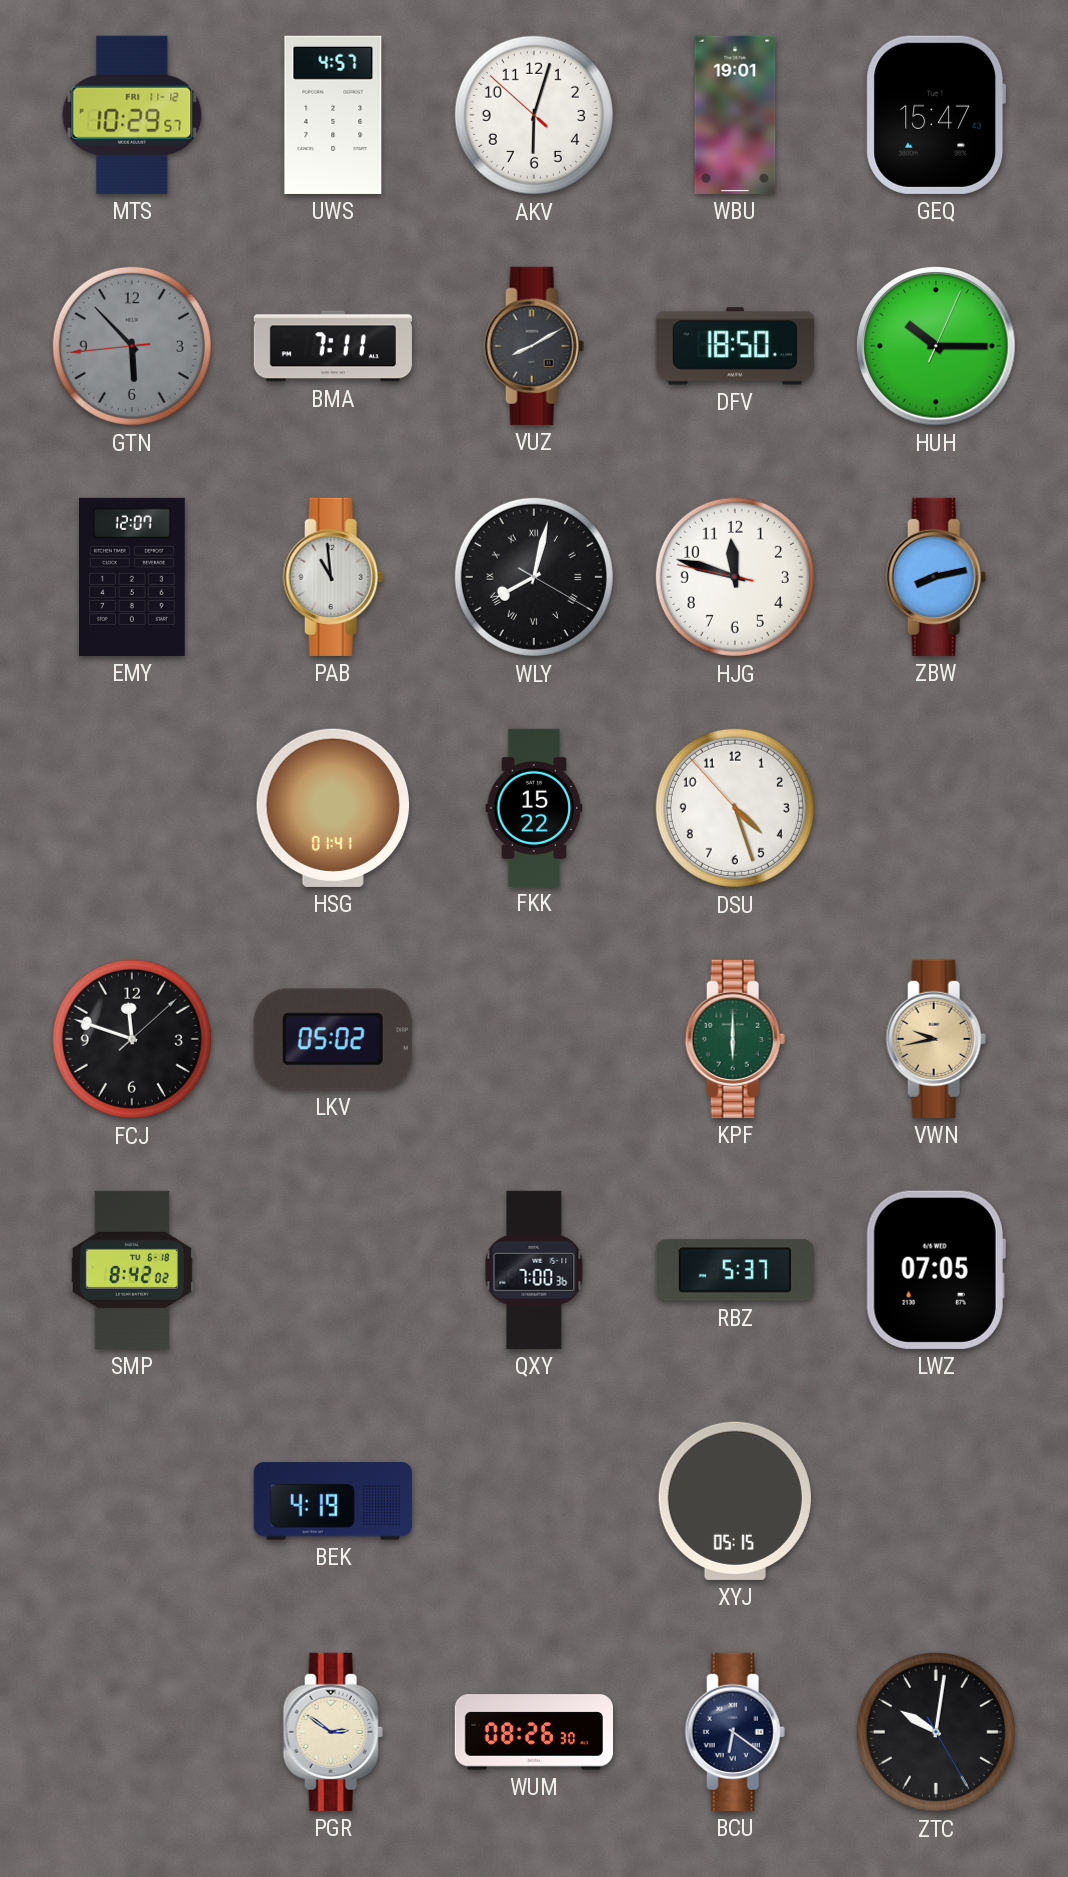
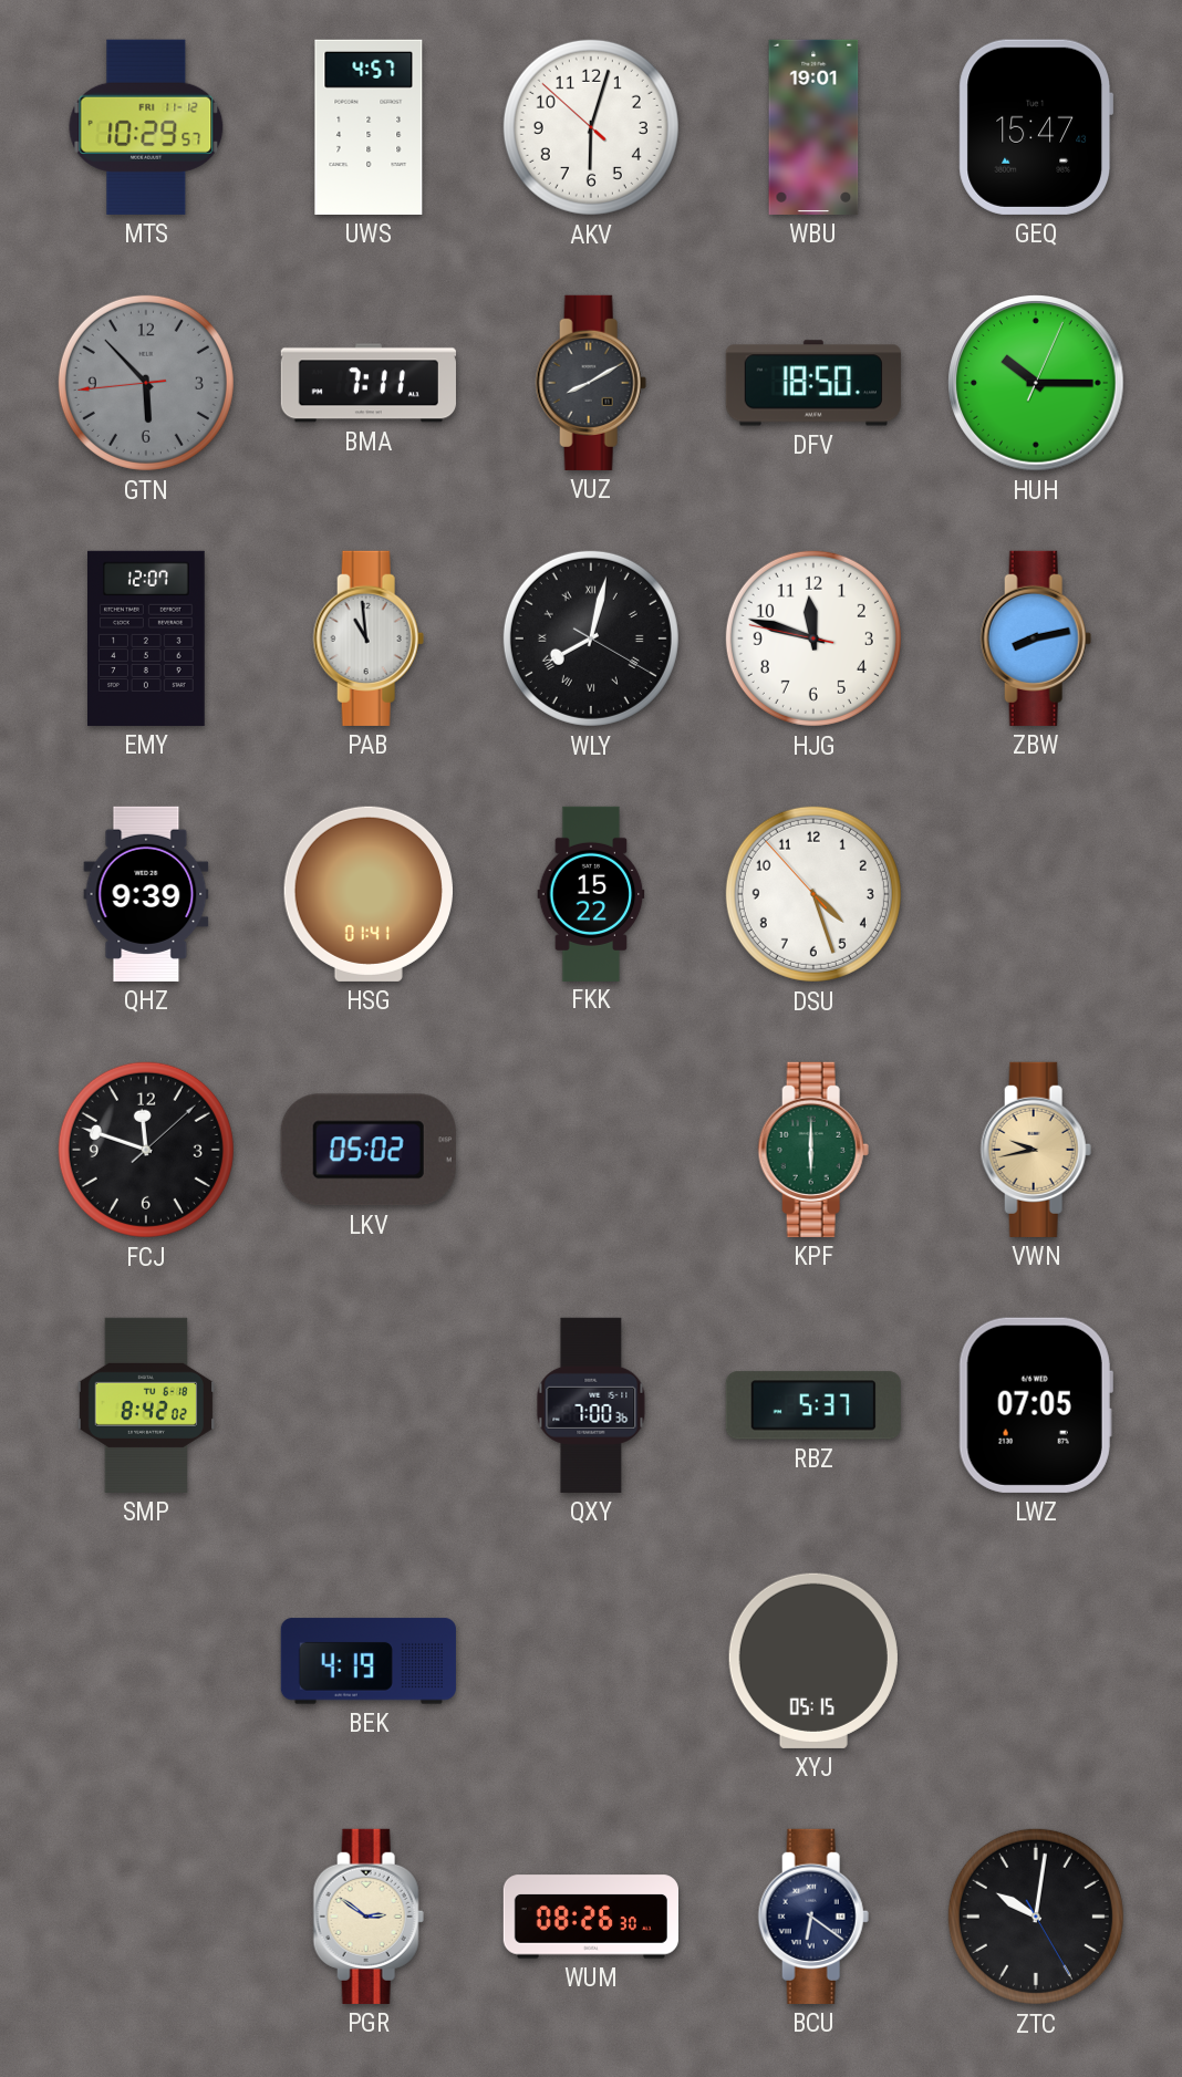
QHZ: none -> 9:39
